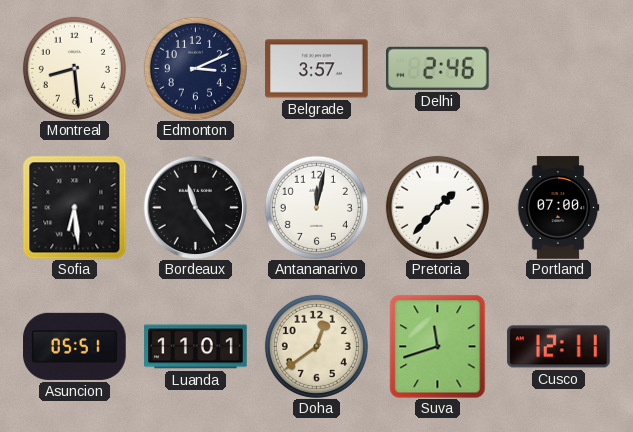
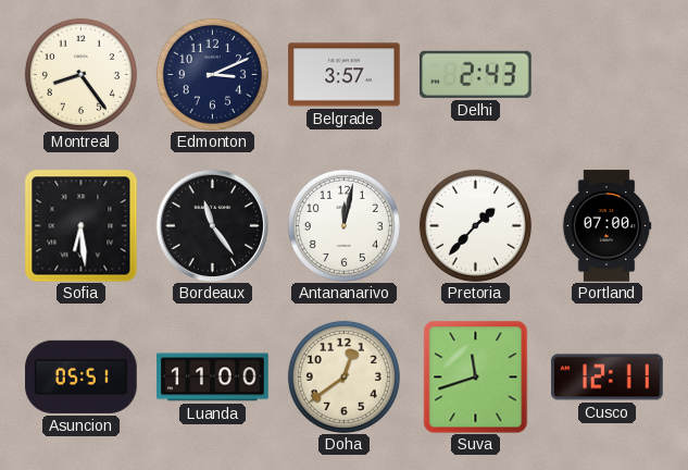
Montreal: 8:29 -> 8:24
Delhi: 2:46 -> 2:43
Luanda: 11:01 -> 11:00
